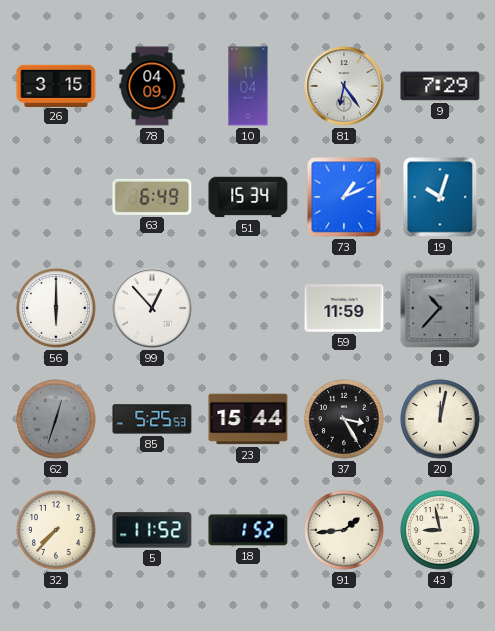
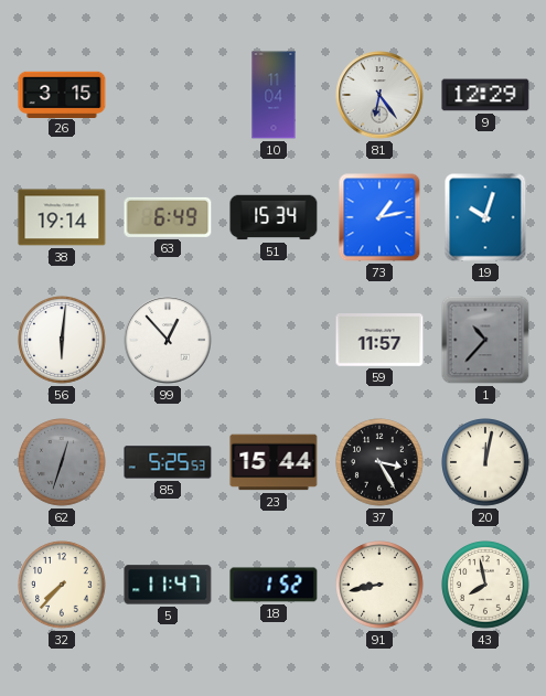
78: 04:09 -> none
9: 7:29 -> 12:29
38: none -> 19:14
73: 1:11 -> 1:13
56: 6:00 -> 6:01
59: 11:59 -> 11:57
5: 11:52 -> 11:47
91: 1:44 -> 8:43
43: 8:58 -> 7:58
